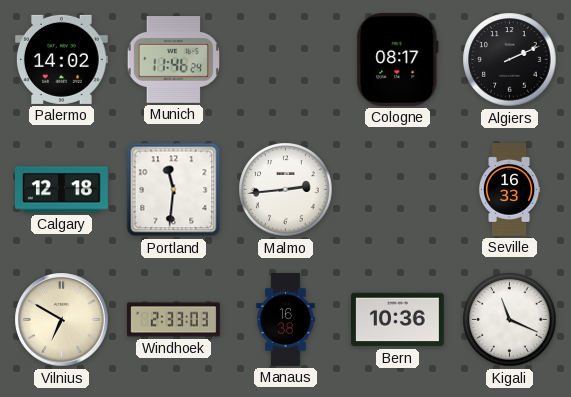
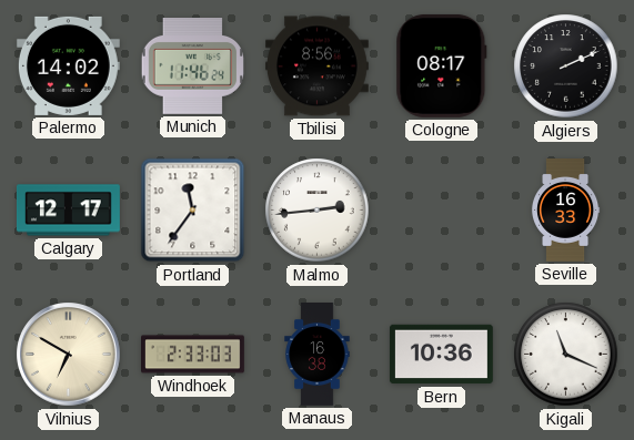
Tbilisi: none -> 8:56
Calgary: 12:18 -> 12:17
Portland: 11:31 -> 11:36
